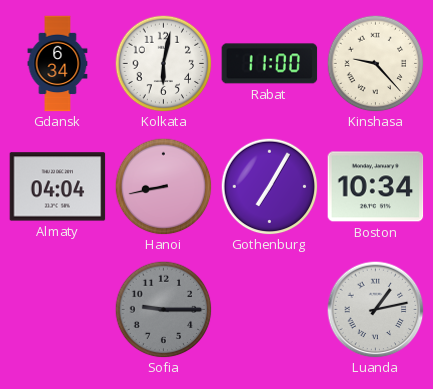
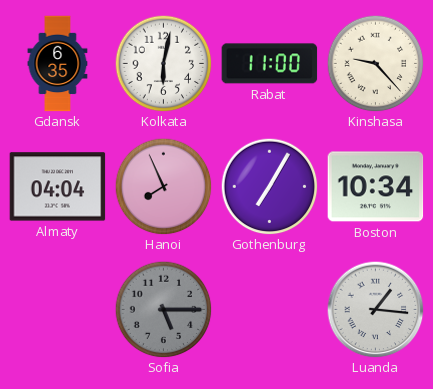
Gdansk: 6:34 -> 6:35
Hanoi: 8:43 -> 7:56
Sofia: 9:15 -> 5:15
Luanda: 1:13 -> 1:16
